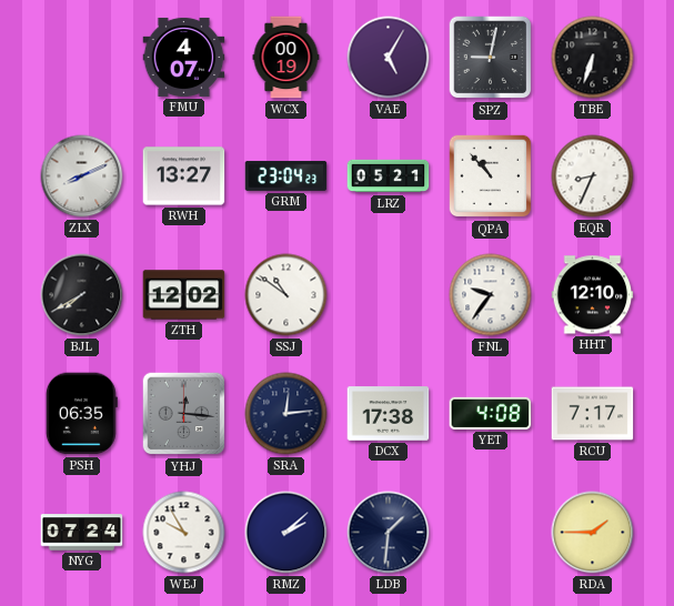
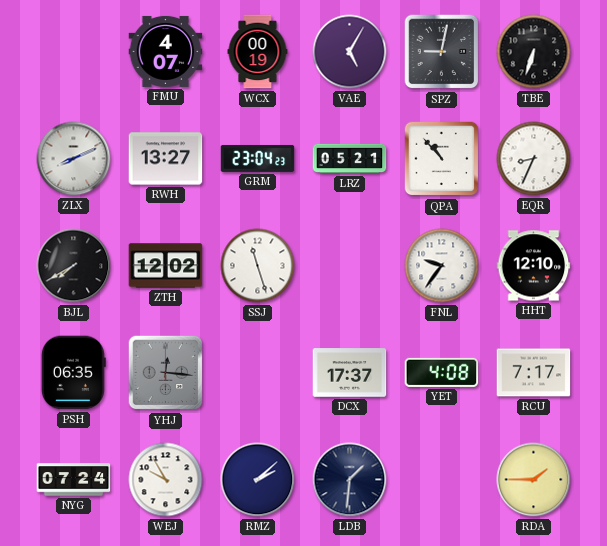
SSJ: 10:51 -> 11:27
SRA: 12:14 -> none
DCX: 17:38 -> 17:37
